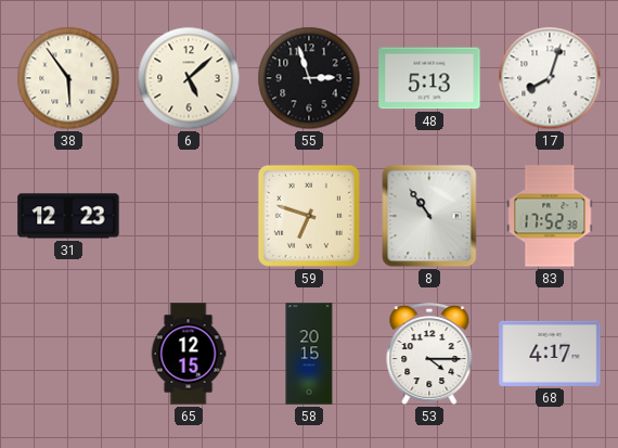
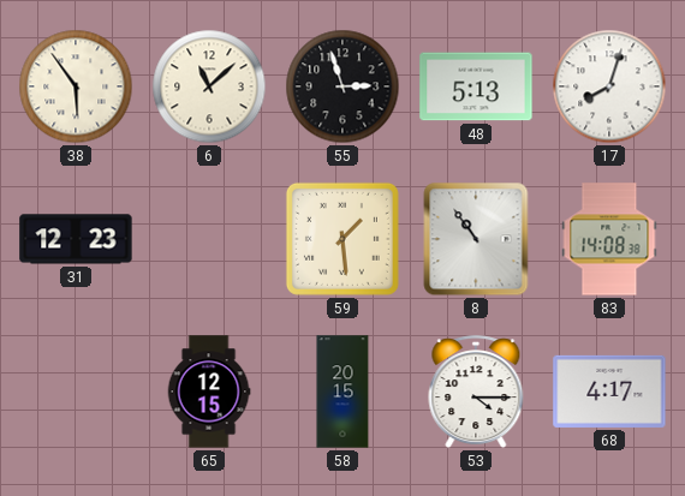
6: 5:08 -> 11:08
59: 6:48 -> 1:29
83: 17:52 -> 14:08
